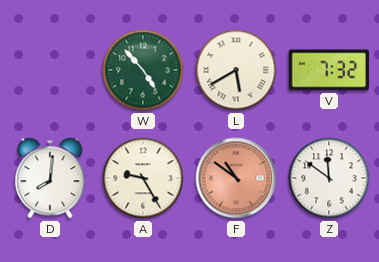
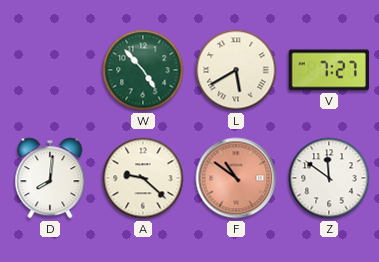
V: 7:32 -> 7:27
A: 9:25 -> 9:22
